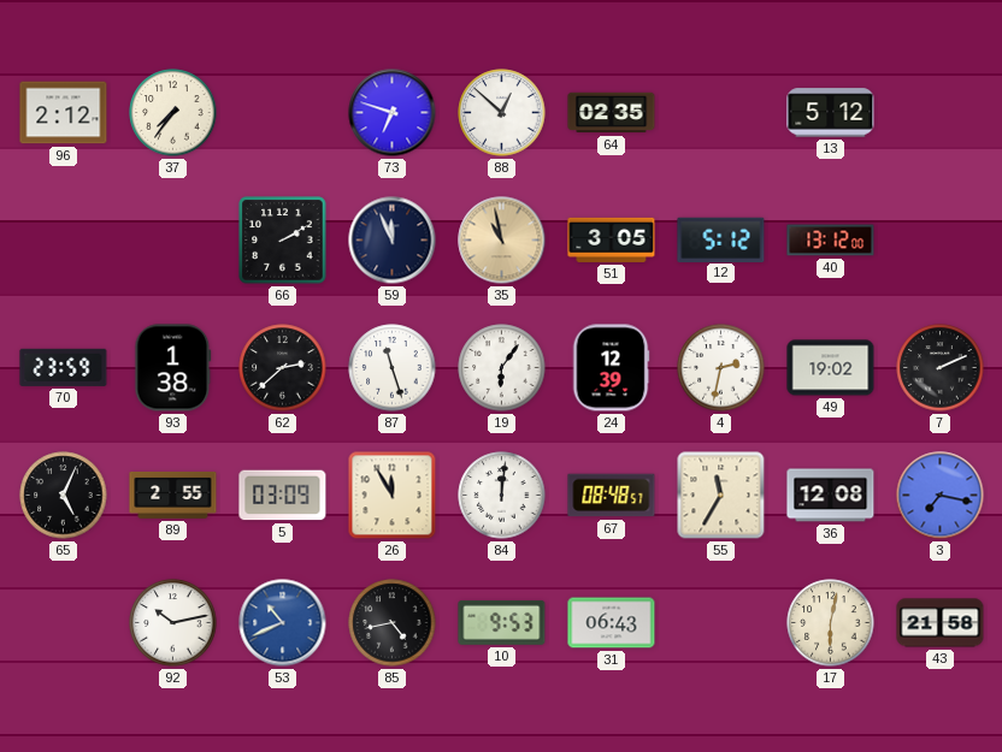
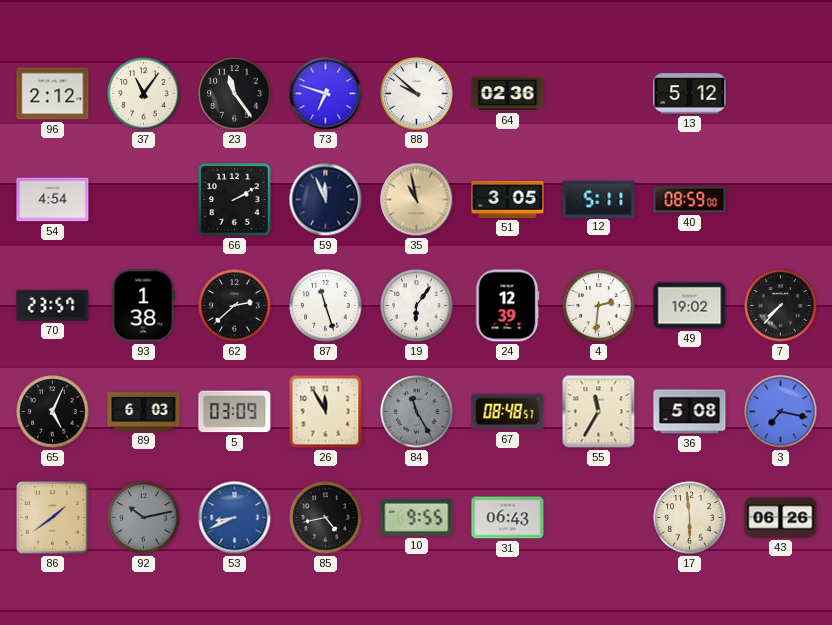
37: 7:36 -> 11:06
23: none -> 11:24
88: 12:52 -> 9:52
64: 02:35 -> 02:36
54: none -> 4:54
12: 5:12 -> 5:11
40: 13:12 -> 08:59
70: 23:59 -> 23:57
4: 2:32 -> 2:31
7: 2:11 -> 7:37
89: 2:55 -> 6:03
84: 12:01 -> 11:25
84 dial: white -> grey
36: 12:08 -> 5:08
86: none -> 1:39
92 dial: white -> grey
53: 10:41 -> 8:41
10: 9:53 -> 9:55
17: 6:02 -> 5:59
43: 21:58 -> 06:26
